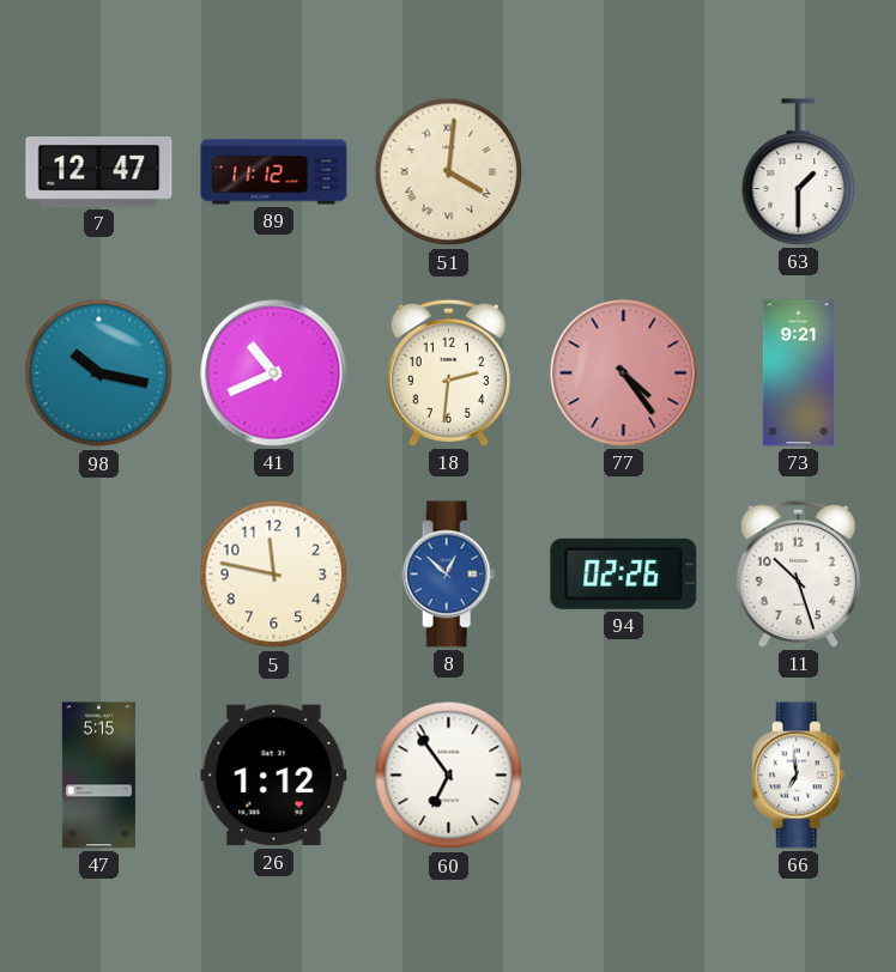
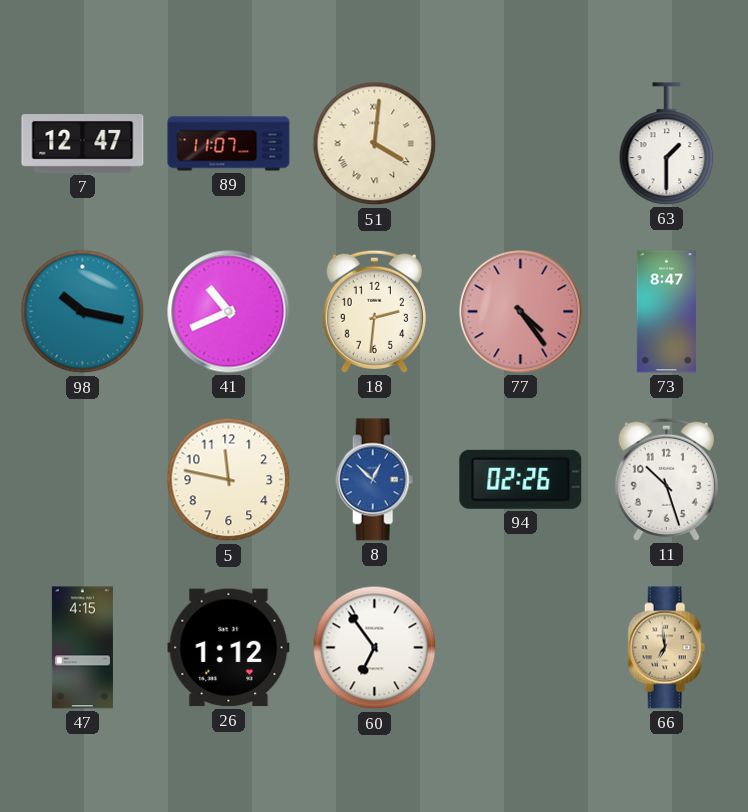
89: 11:12 -> 11:07
73: 9:21 -> 8:47
47: 5:15 -> 4:15
66 dial: white -> champagne
